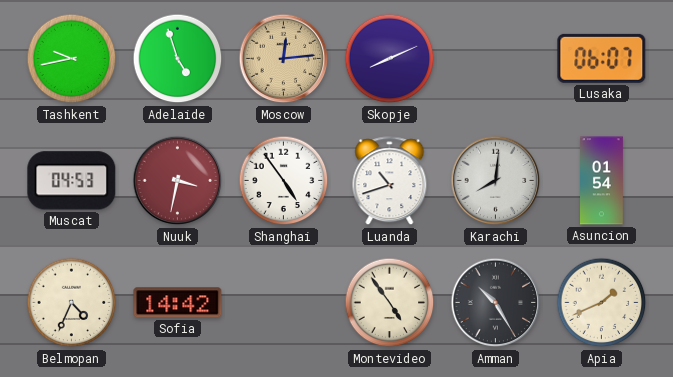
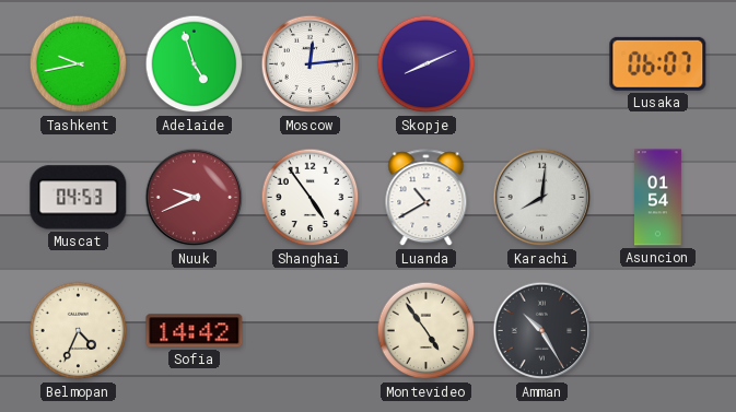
Moscow dial: champagne -> white
Nuuk: 3:32 -> 9:41
Luanda: 10:42 -> 10:40
Apia: 1:41 -> none
